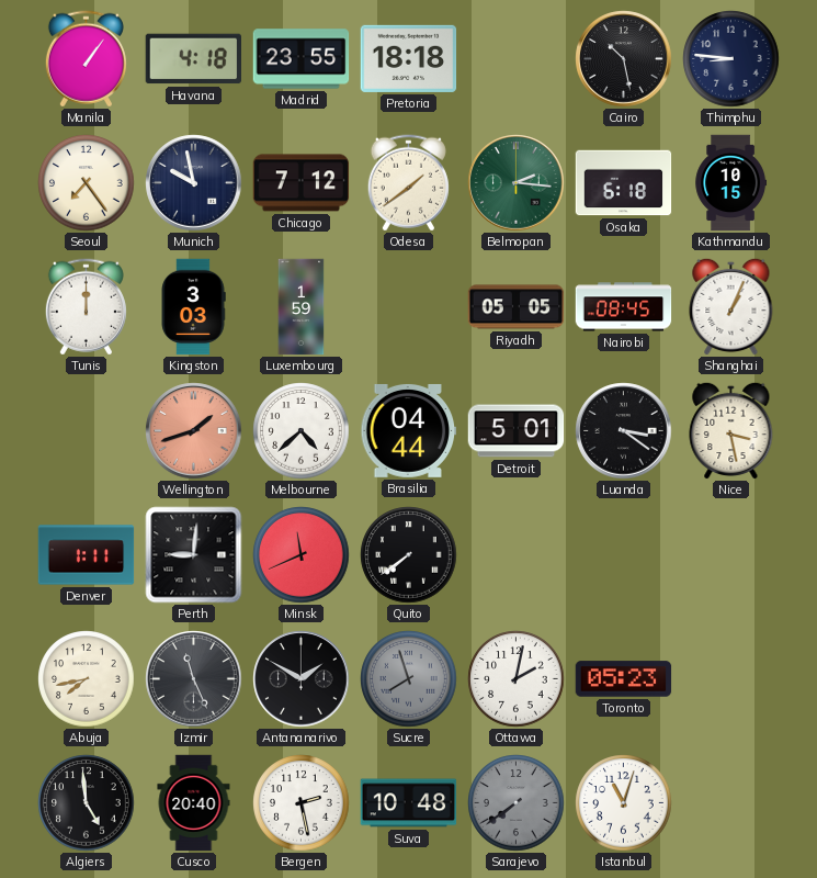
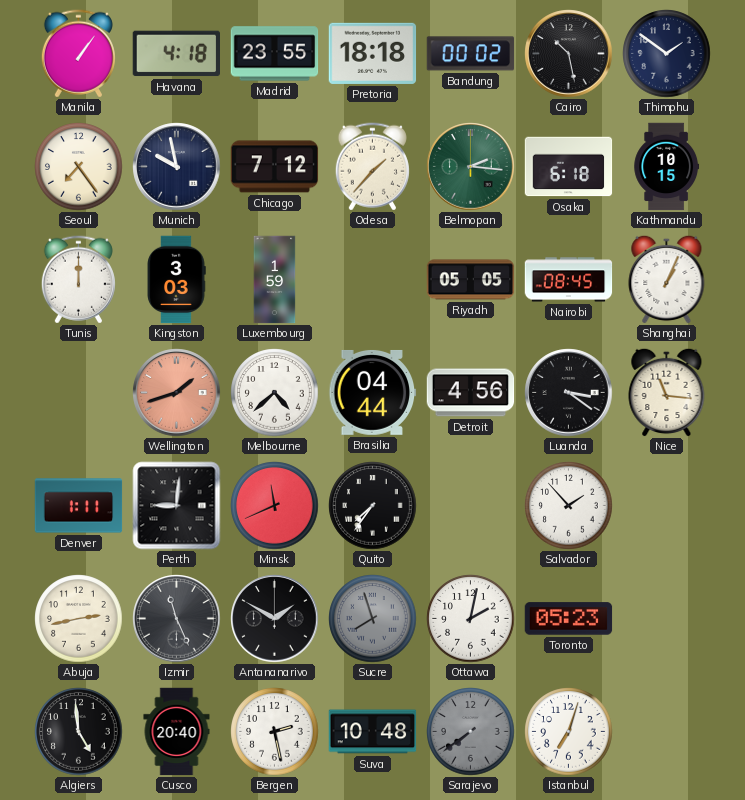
Bandung: none -> 00:02
Thimphu: 8:46 -> 1:51
Odesa: 1:39 -> 1:37
Detroit: 5:01 -> 4:56
Nice: 3:28 -> 11:16
Quito: 7:39 -> 7:36
Salvador: none -> 1:53
Abuja: 7:43 -> 2:43
Istanbul: 11:03 -> 7:03
